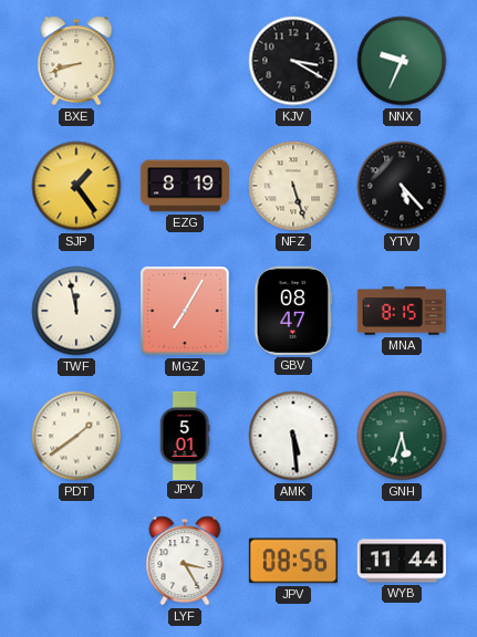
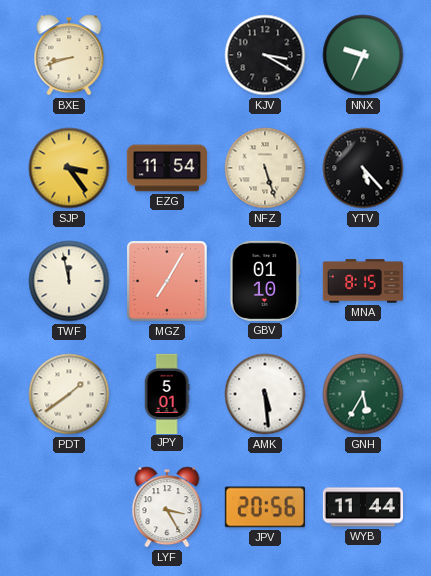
SJP: 1:24 -> 3:24
EZG: 8:19 -> 11:54
GBV: 08:47 -> 01:10
GNH: 5:33 -> 5:35
JPV: 08:56 -> 20:56
